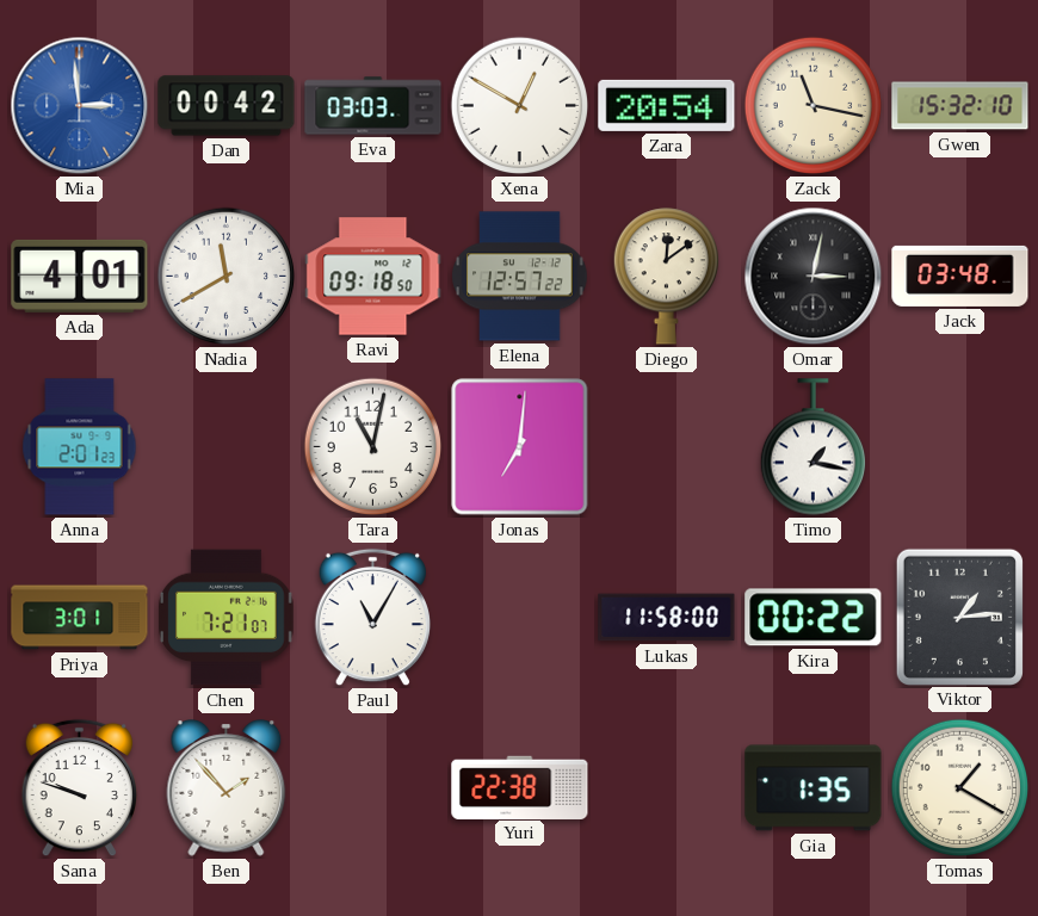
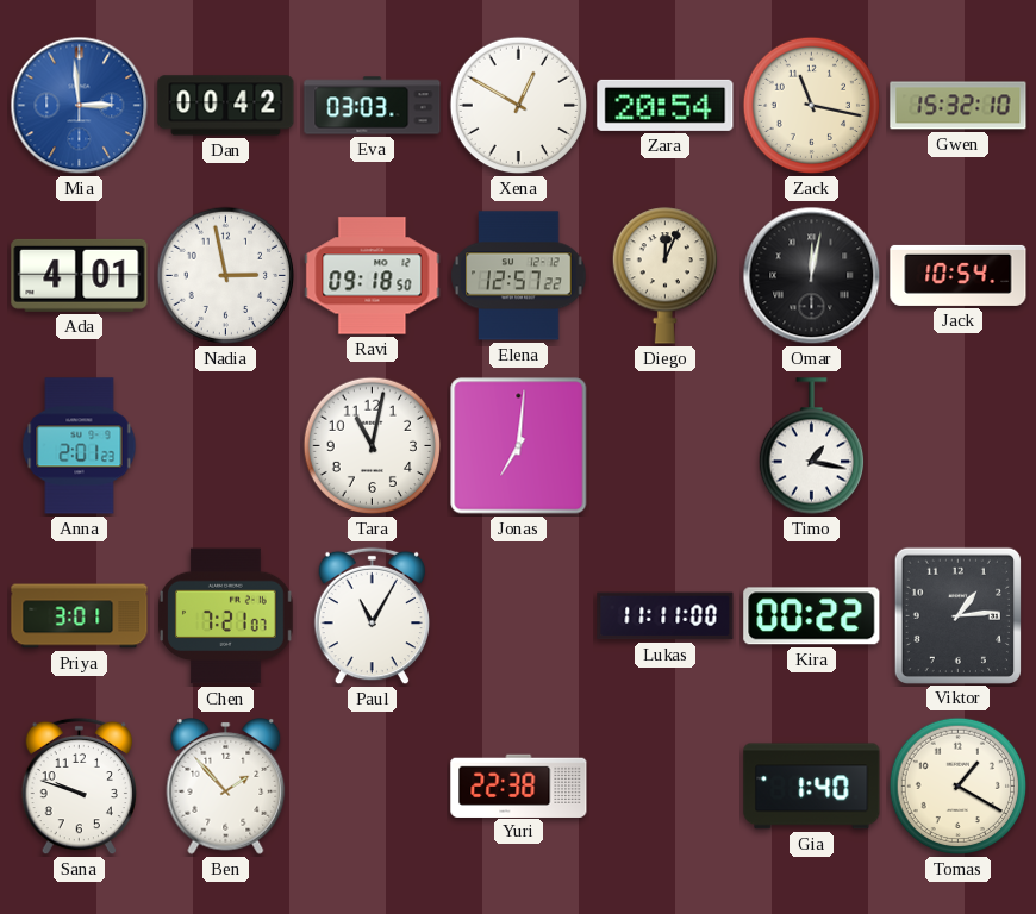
Nadia: 11:40 -> 2:58
Diego: 12:09 -> 12:04
Omar: 3:02 -> 12:02
Jack: 03:48 -> 10:54
Lukas: 11:58 -> 11:11
Gia: 1:35 -> 1:40
